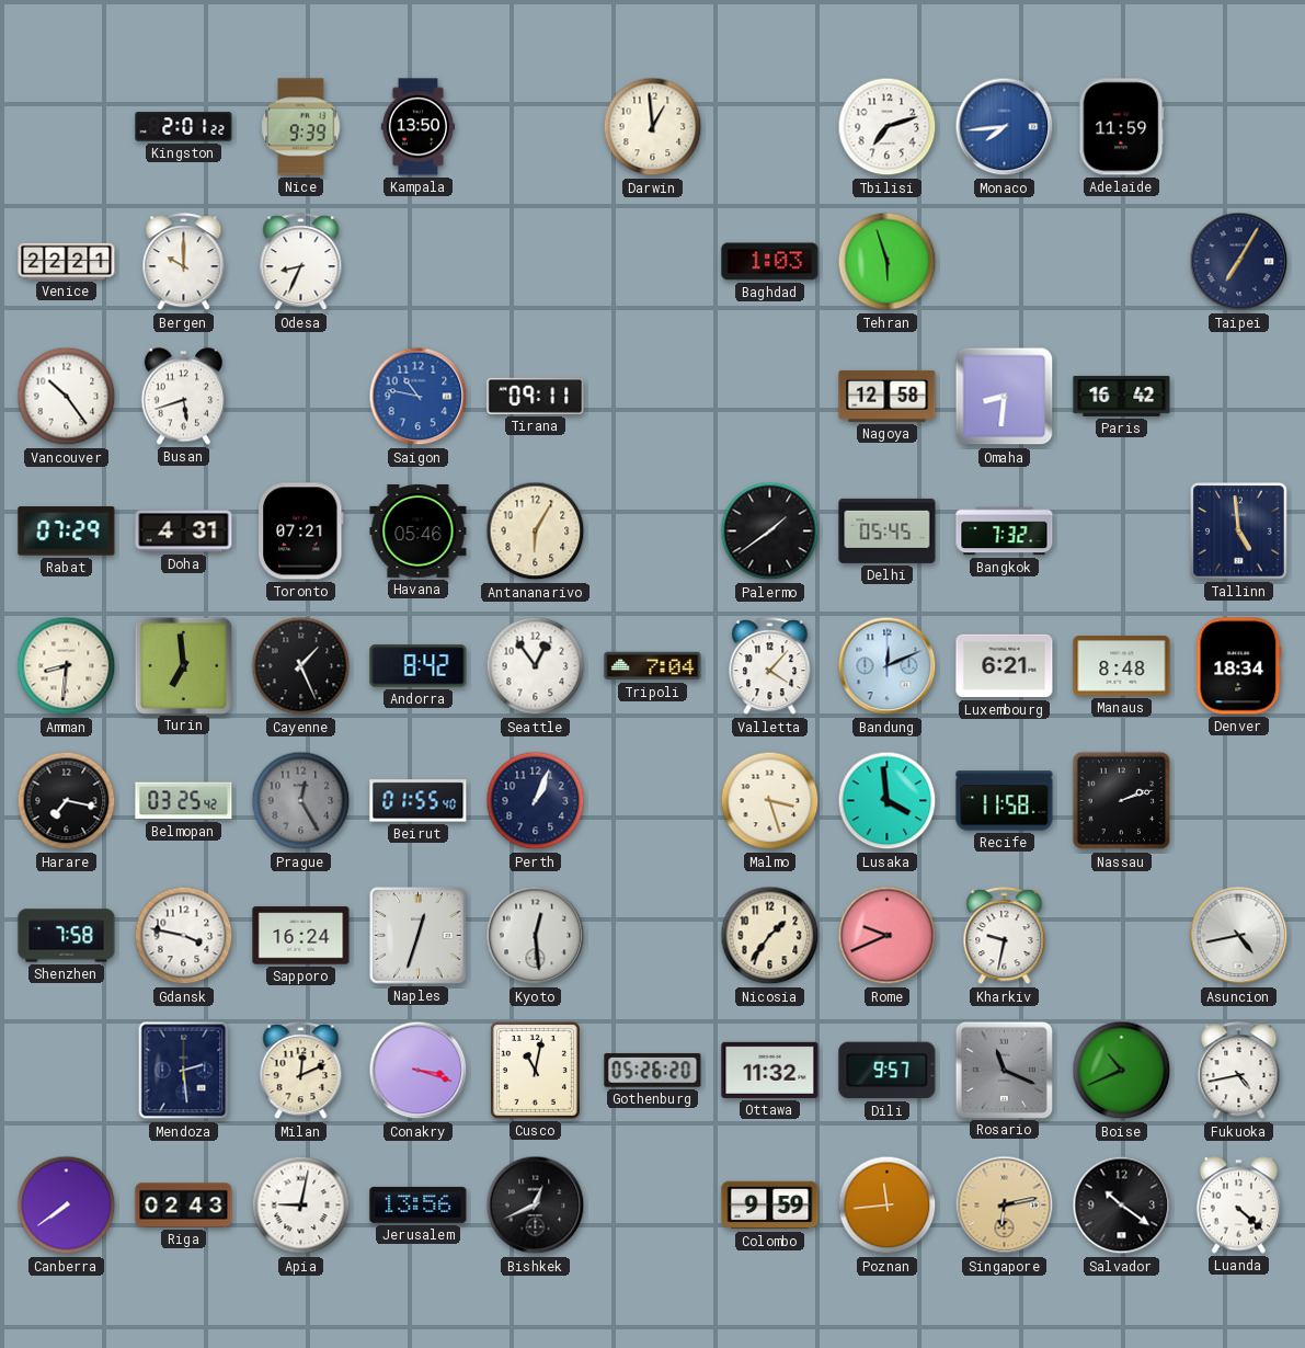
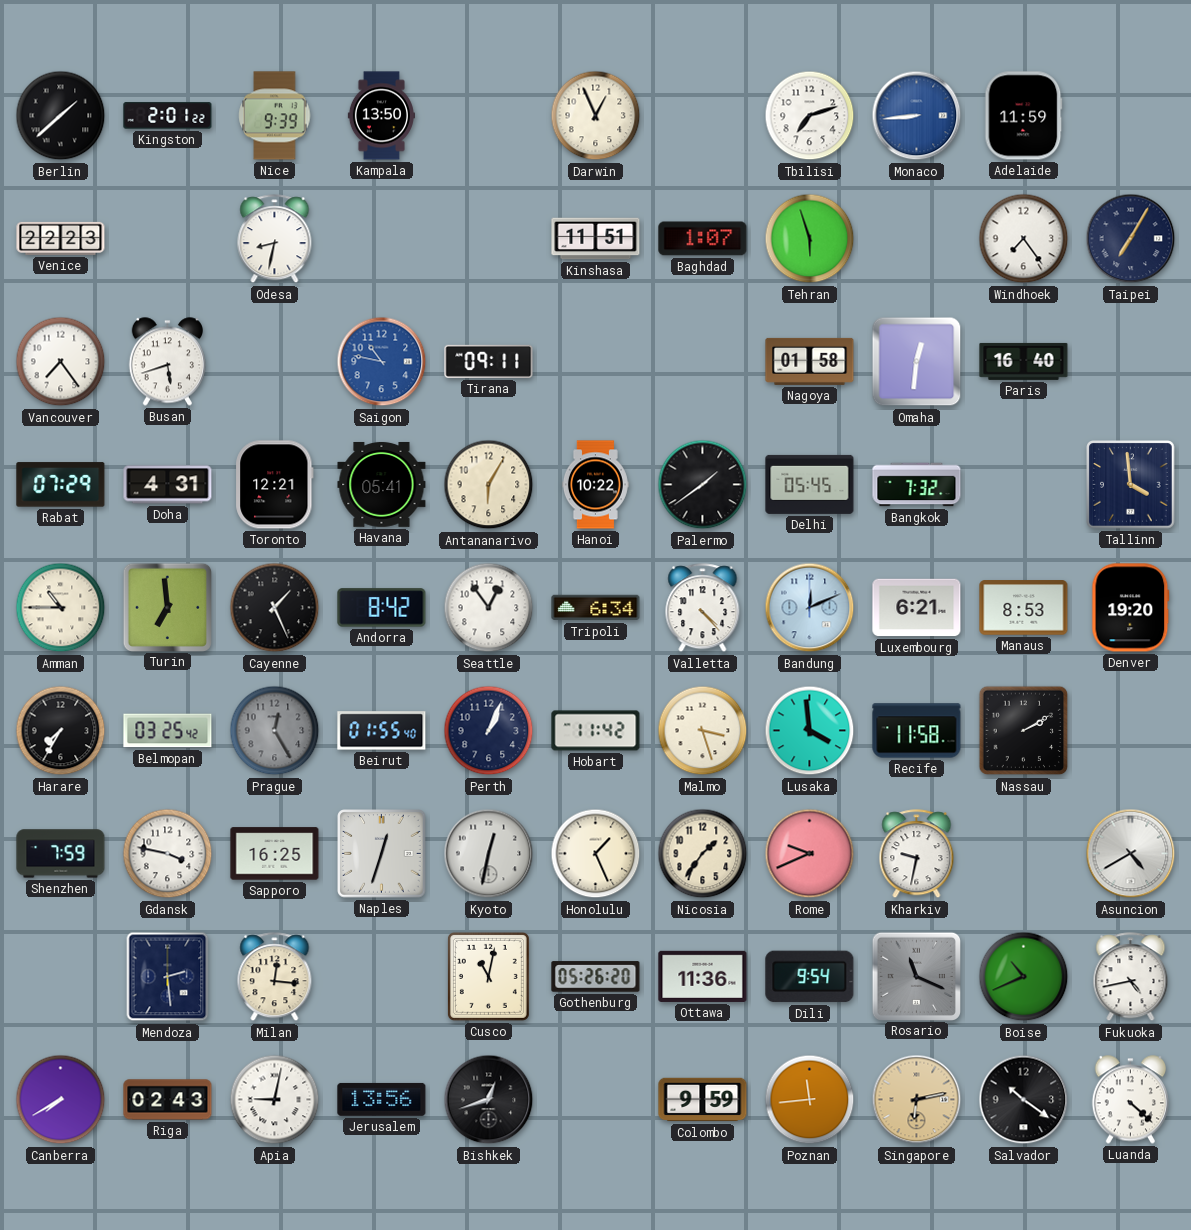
Berlin: none -> 1:38
Darwin: 12:59 -> 12:56
Monaco: 7:44 -> 8:44
Venice: 22:21 -> 22:23
Bergen: 10:00 -> none
Odesa: 8:34 -> 8:32
Kinshasa: none -> 11:51
Baghdad: 1:03 -> 1:07
Windhoek: none -> 7:24
Vancouver: 10:24 -> 7:24
Nagoya: 12:58 -> 01:58
Omaha: 8:31 -> 12:31
Paris: 16:42 -> 16:40
Toronto: 07:21 -> 12:21
Havana: 05:46 -> 05:41
Hanoi: none -> 10:22
Tallinn: 4:59 -> 3:59
Amman: 8:31 -> 10:45
Tripoli: 7:04 -> 6:34
Valletta: 4:07 -> 4:23
Manaus: 8:48 -> 8:53
Denver: 18:34 -> 19:20
Harare: 7:17 -> 7:35
Hobart: none -> 11:42
Nassau: 2:12 -> 2:10
Shenzhen: 7:58 -> 7:59
Sapporo: 16:24 -> 16:25
Kyoto: 12:29 -> 12:32
Honolulu: none -> 1:26
Asuncion: 4:43 -> 4:40
Milan: 12:11 -> 12:16
Conakry: 3:18 -> none
Ottawa: 11:32 -> 11:36
Dili: 9:57 -> 9:54
Canberra: 7:39 -> 7:40
Bishkek: 12:41 -> 12:42
